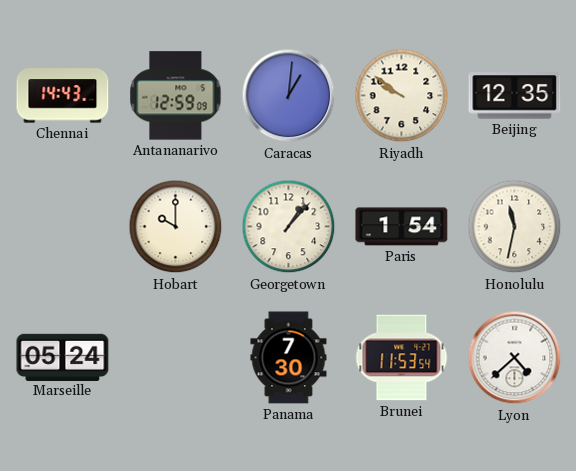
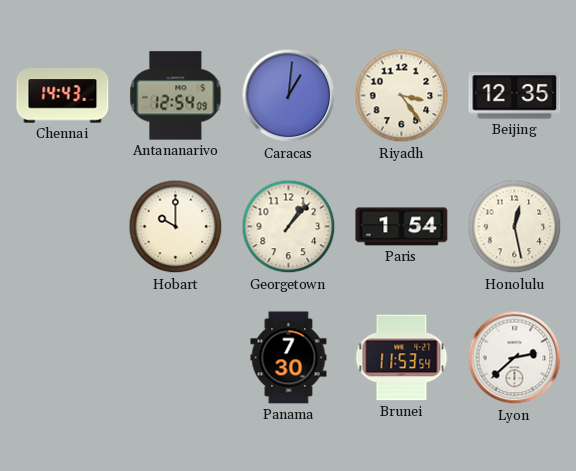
Antananarivo: 12:59 -> 12:54
Riyadh: 9:51 -> 3:24
Honolulu: 11:32 -> 12:28
Marseille: 05:24 -> none
Lyon: 4:38 -> 2:38
